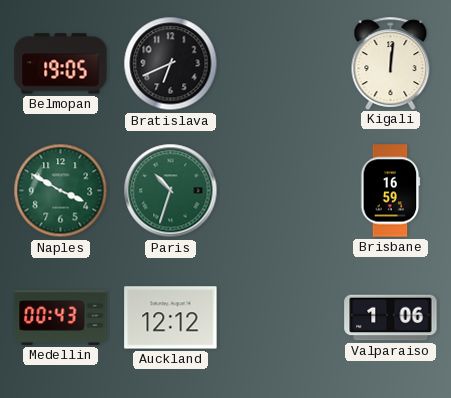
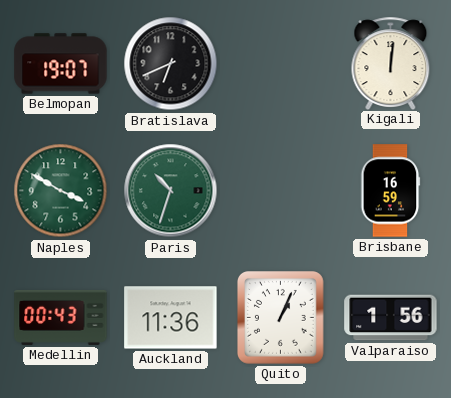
Belmopan: 19:05 -> 19:07
Auckland: 12:12 -> 11:36
Quito: none -> 1:04
Valparaiso: 1:06 -> 1:56
